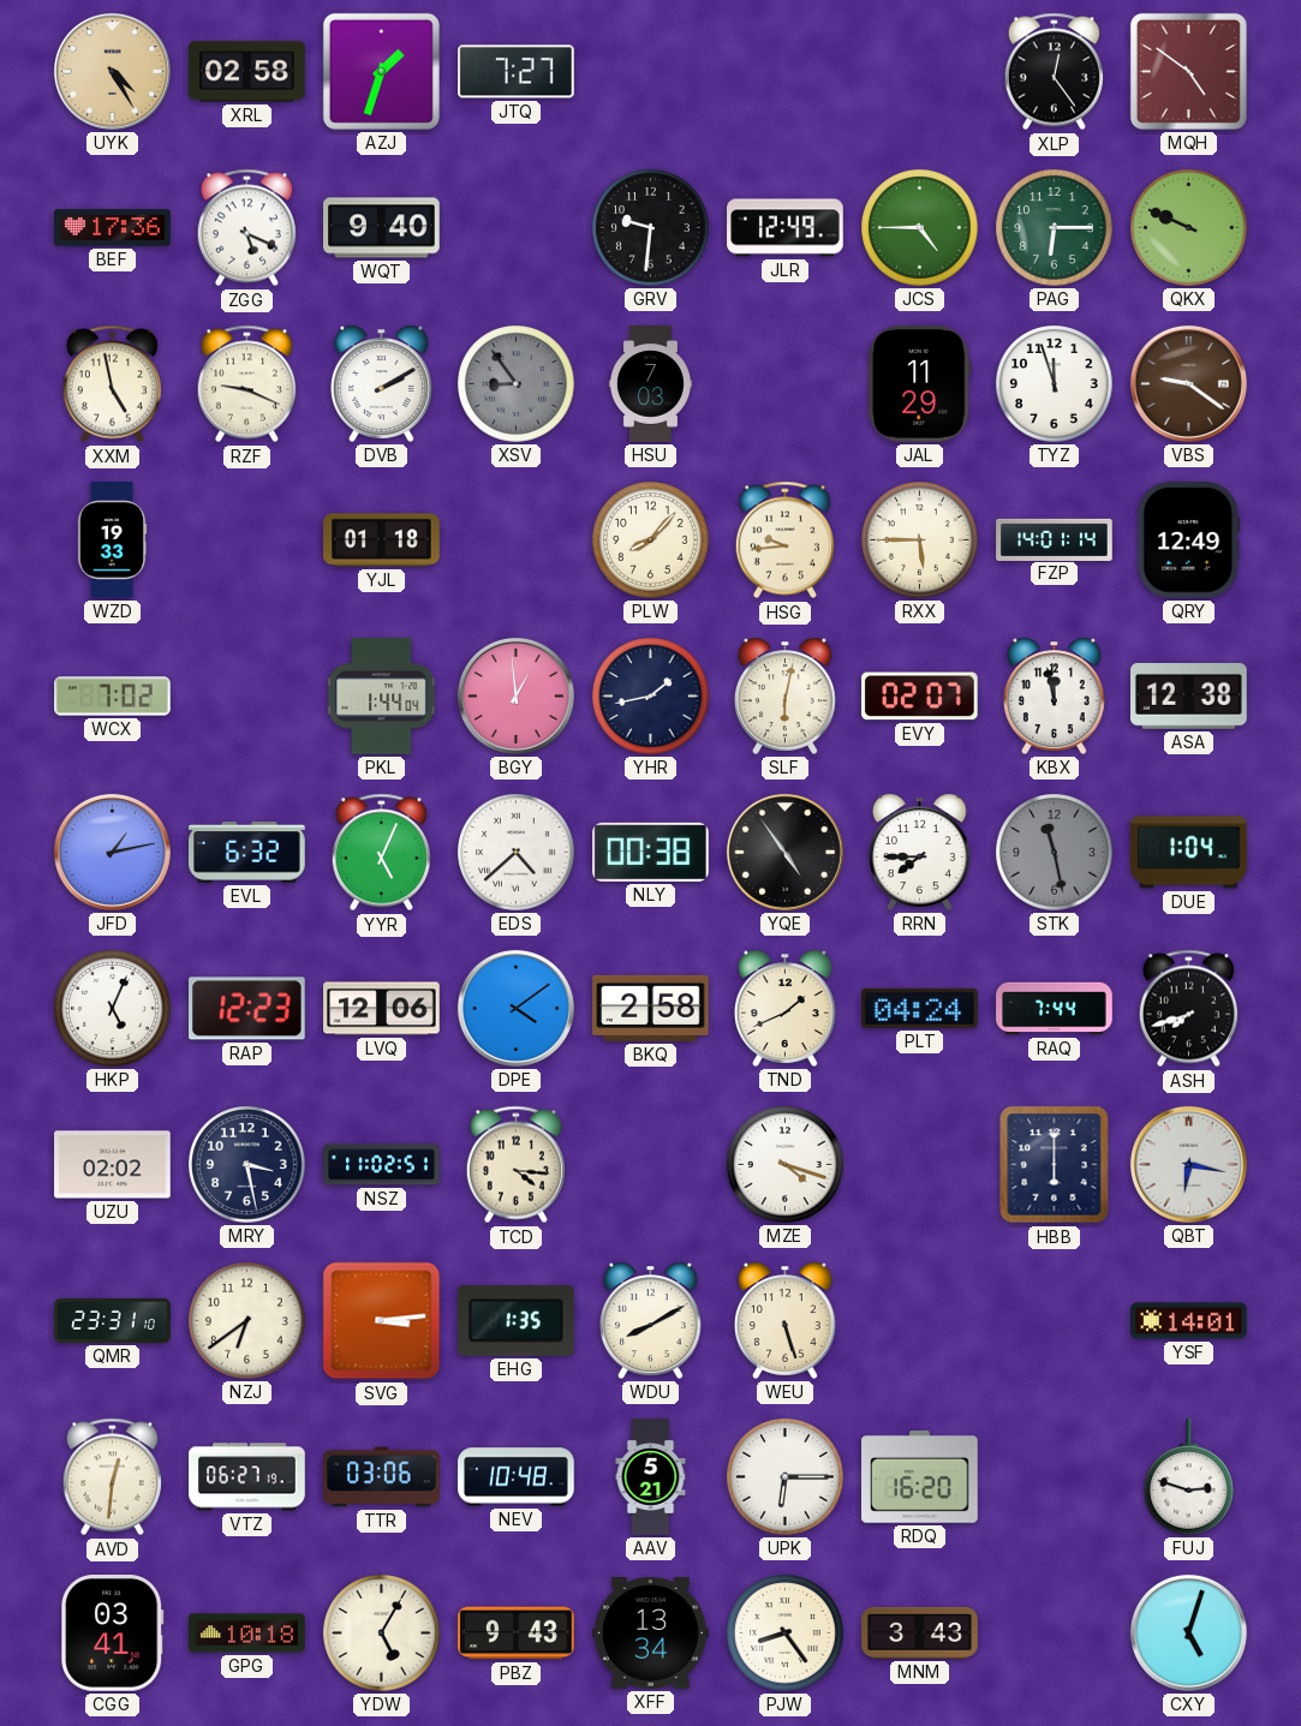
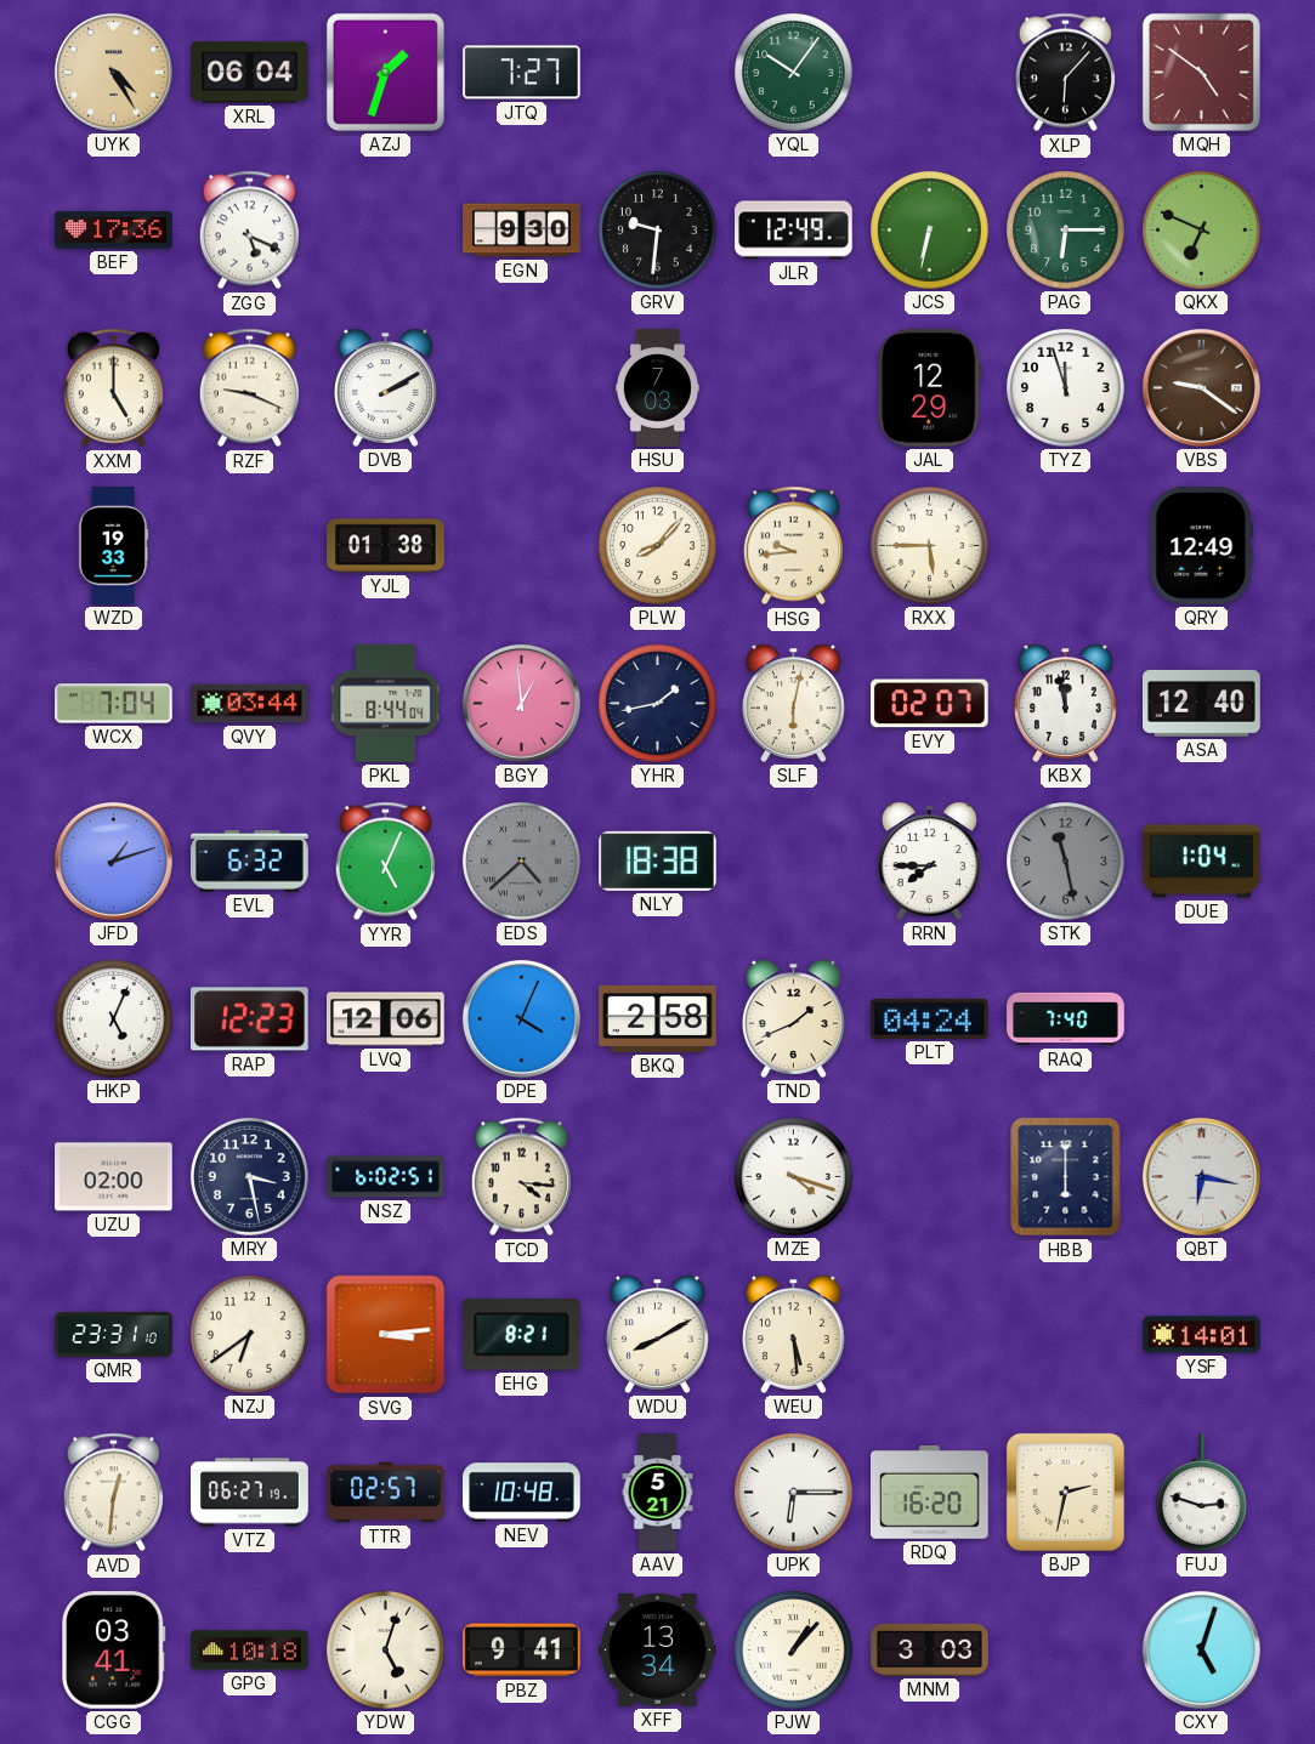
XRL: 02:58 -> 06:04
YQL: none -> 10:06
XLP: 12:24 -> 6:07
WQT: 9:40 -> none
EGN: none -> 9:30
JCS: 4:45 -> 6:32
QKX: 9:49 -> 6:49
XXM: 4:58 -> 5:00
XSV: 8:54 -> none
JAL: 11:29 -> 12:29
YJL: 01:18 -> 01:38
FZP: 14:01 -> none
WCX: 7:02 -> 7:04
QVY: none -> 03:44
PKL: 1:44 -> 8:44
ASA: 12:38 -> 12:40
JFD: 1:13 -> 1:12
EDS dial: white -> grey
NLY: 00:38 -> 18:38
YQE: 4:54 -> none
DPE: 4:09 -> 4:04
RAQ: 7:44 -> 7:40
ASH: 7:42 -> none
UZU: 02:02 -> 02:00
NSZ: 11:02 -> 6:02
EHG: 1:35 -> 8:21
WEU: 5:27 -> 5:29
TTR: 03:06 -> 02:57
BJP: none -> 2:32
YDW: 5:05 -> 5:03
PBZ: 9:43 -> 9:41
PJW: 8:24 -> 1:07
MNM: 3:43 -> 3:03
